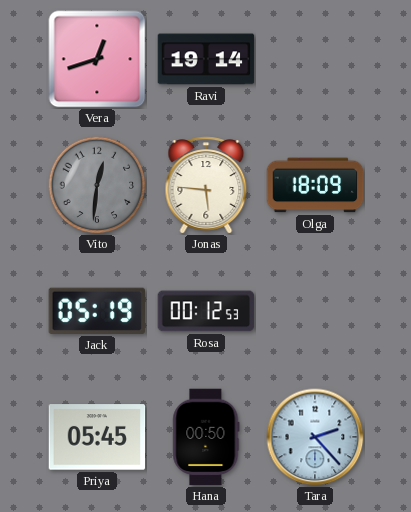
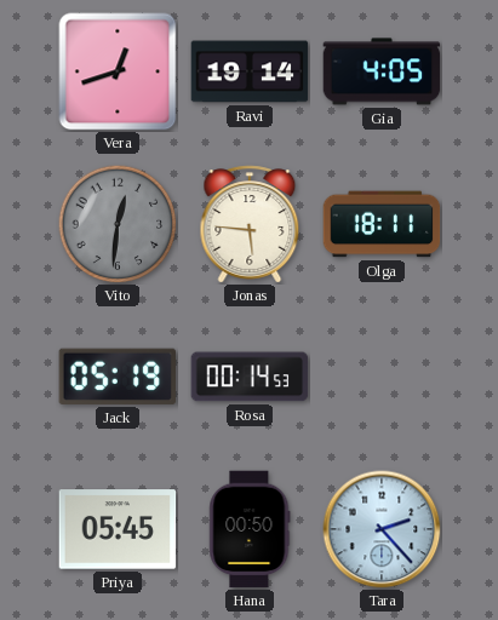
Gia: none -> 4:05
Olga: 18:09 -> 18:11
Rosa: 00:12 -> 00:14
